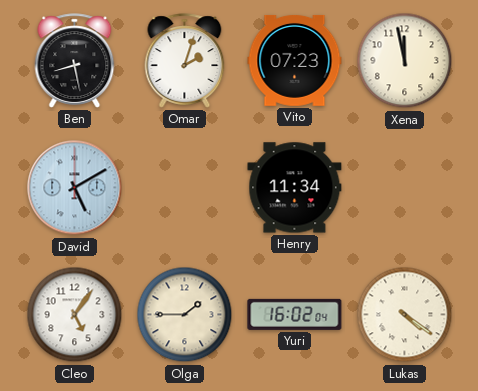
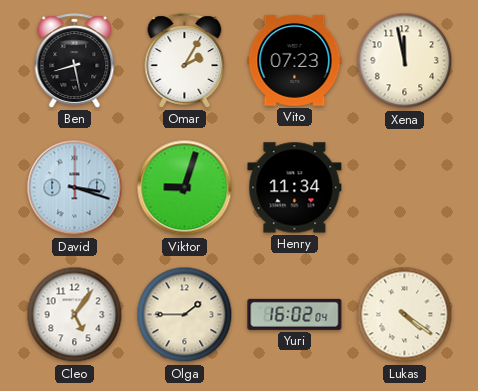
Omar: 2:03 -> 2:05
David: 5:10 -> 3:18
Viktor: none -> 9:03
